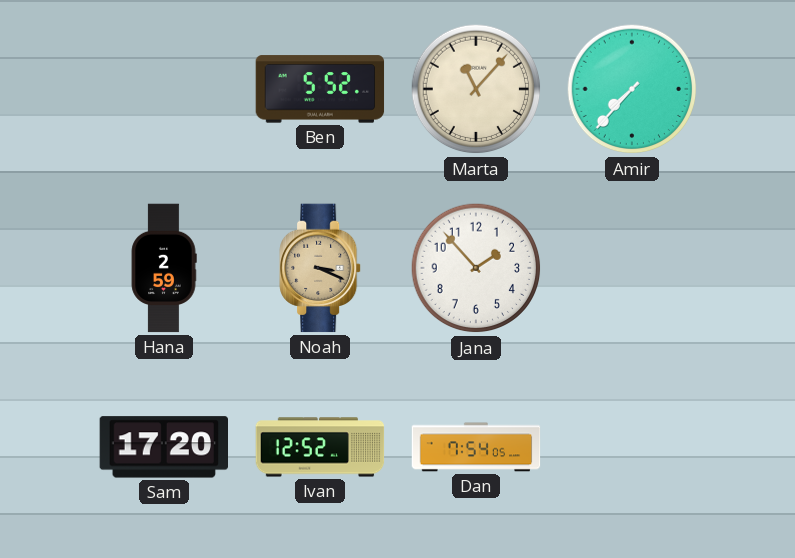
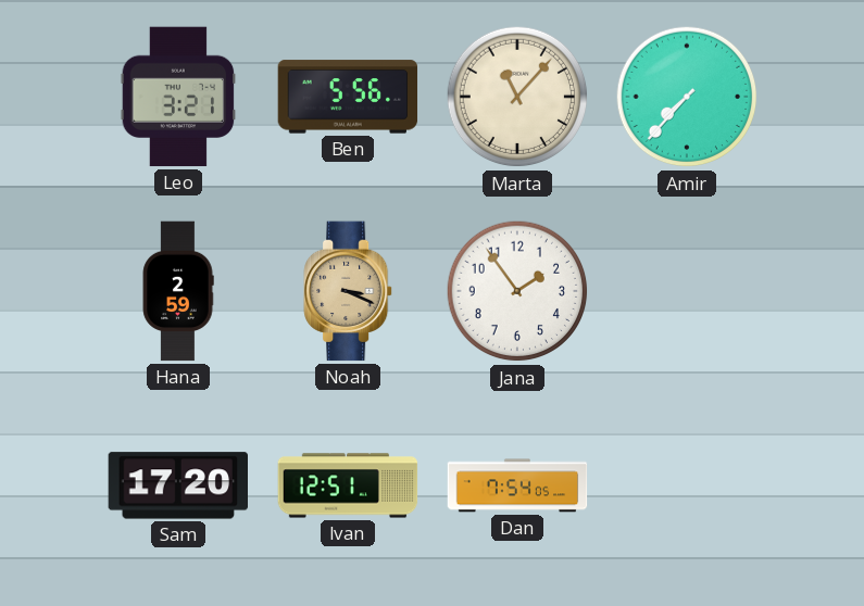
Leo: none -> 3:21
Ben: 5:52 -> 5:56
Jana: 1:53 -> 1:54
Ivan: 12:52 -> 12:51
